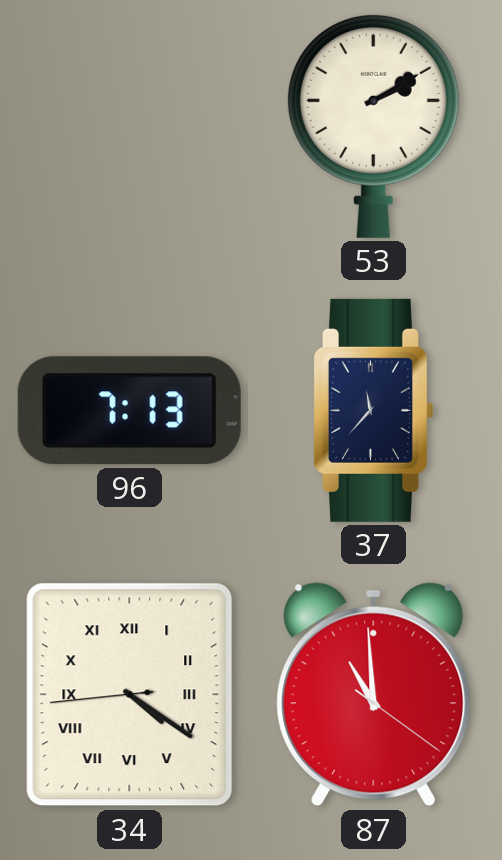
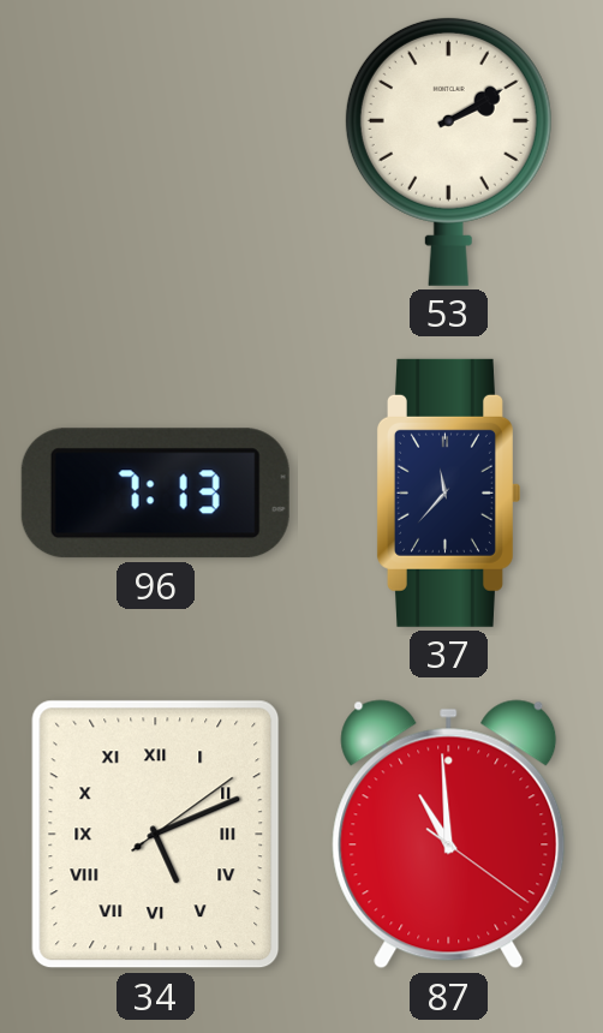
34: 4:20 -> 5:11
